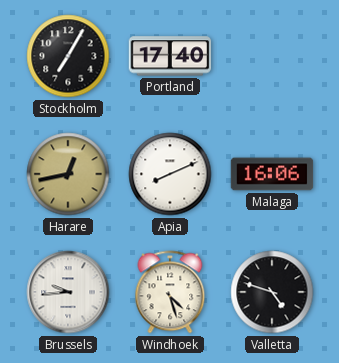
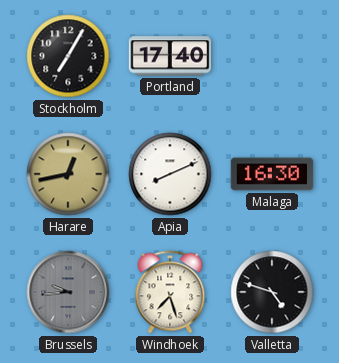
Malaga: 16:06 -> 16:30
Brussels dial: white -> grey
Windhoek: 4:27 -> 7:27
